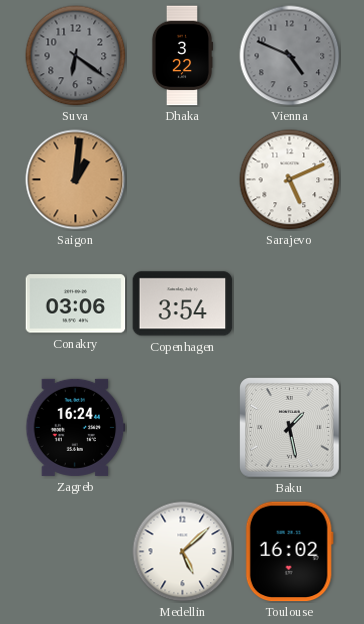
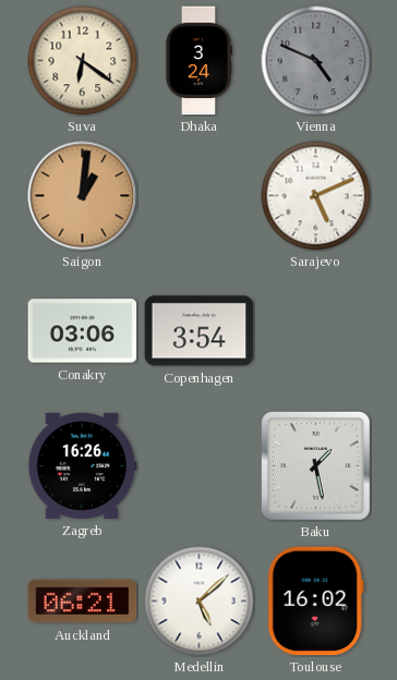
Suva dial: grey -> cream
Dhaka: 3:22 -> 3:24
Zagreb: 16:24 -> 16:26
Auckland: none -> 06:21
